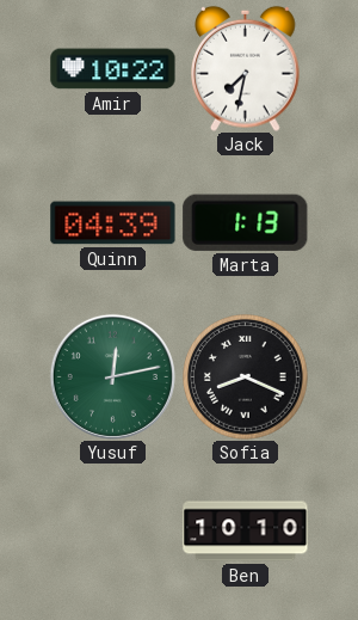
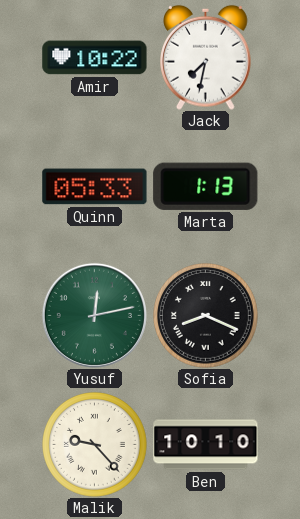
Quinn: 04:39 -> 05:33
Malik: none -> 9:23
